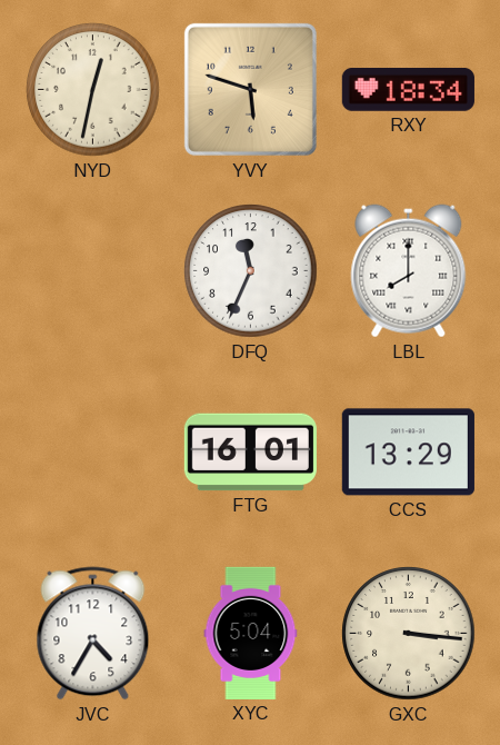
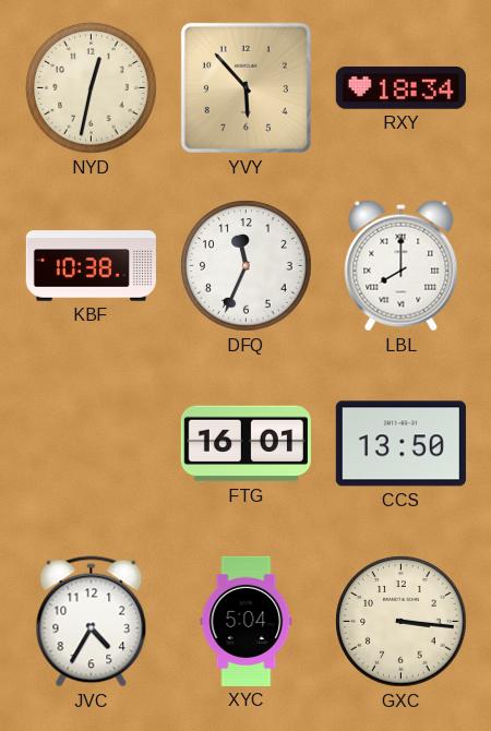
YVY: 5:48 -> 5:53
KBF: none -> 10:38
CCS: 13:29 -> 13:50
